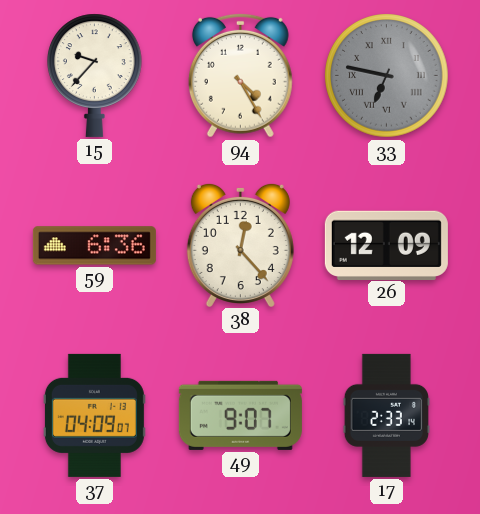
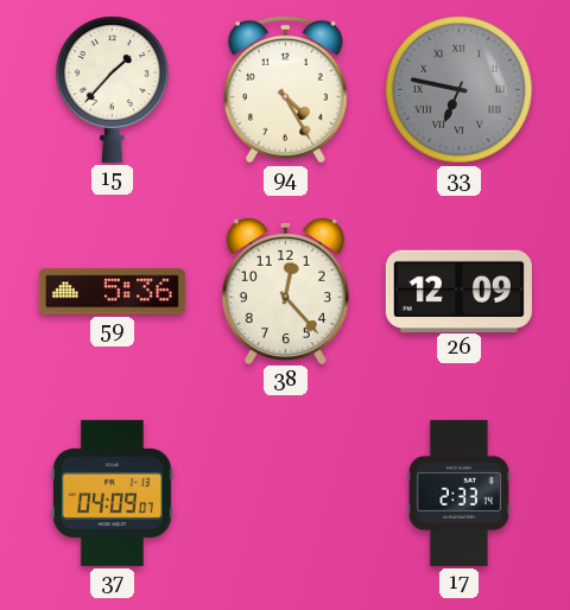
15: 9:37 -> 1:37
59: 6:36 -> 5:36
49: 9:07 -> none
